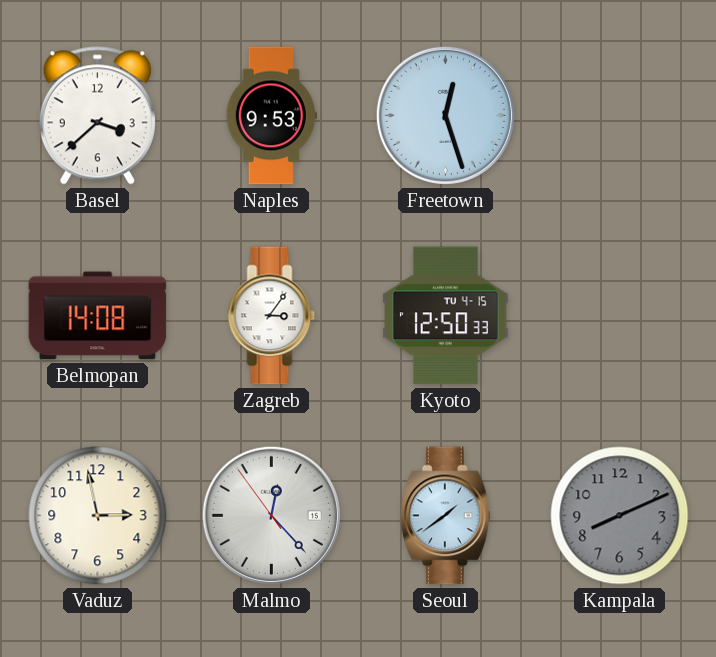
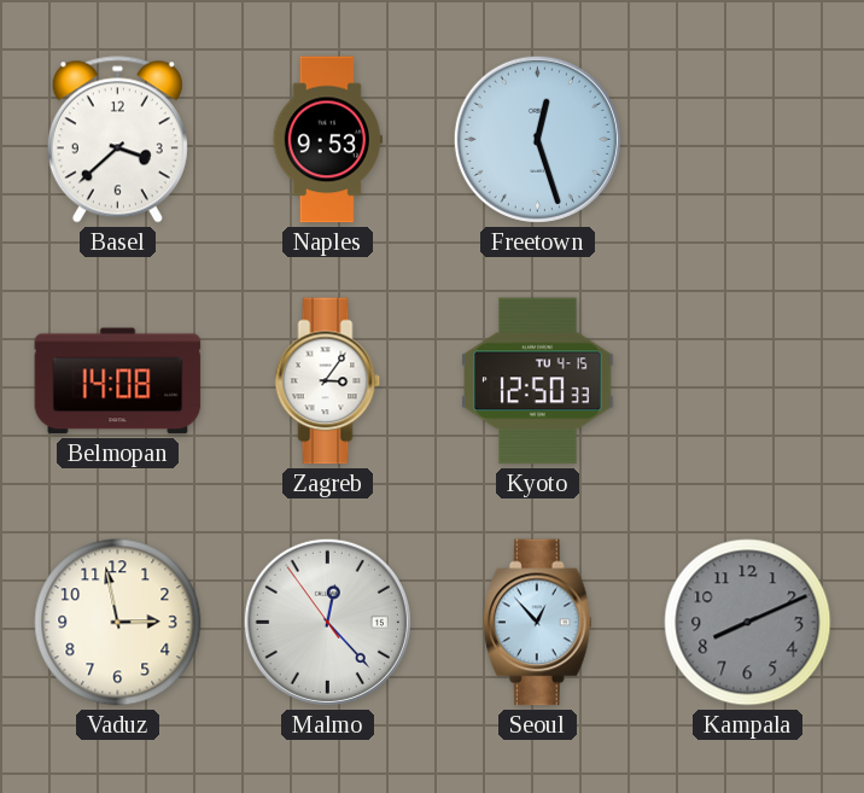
Seoul: 1:39 -> 12:53
